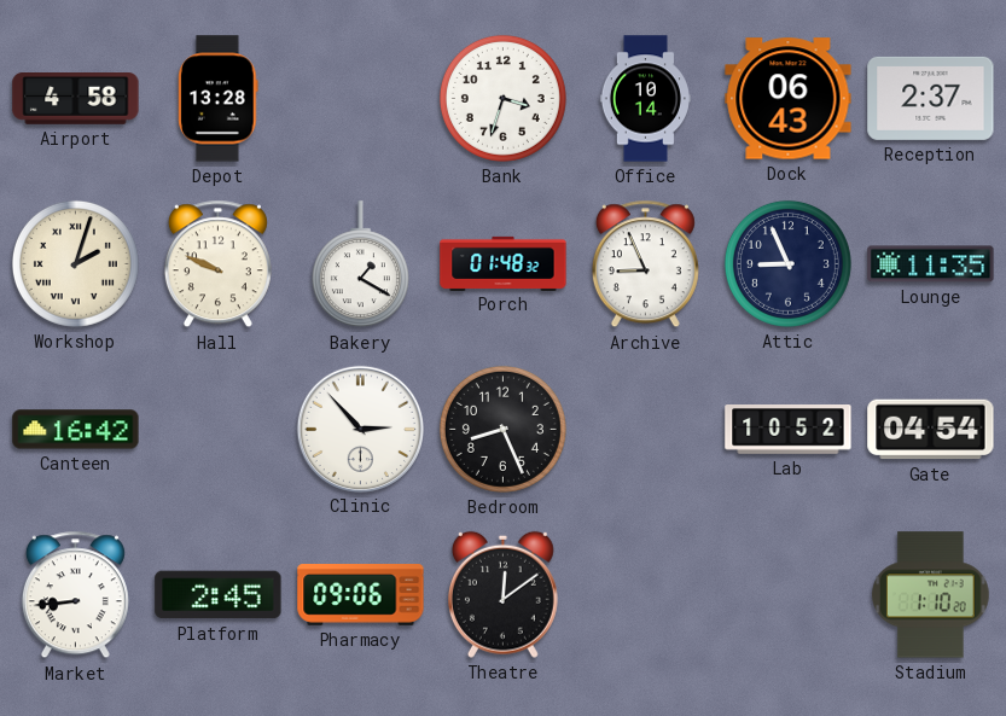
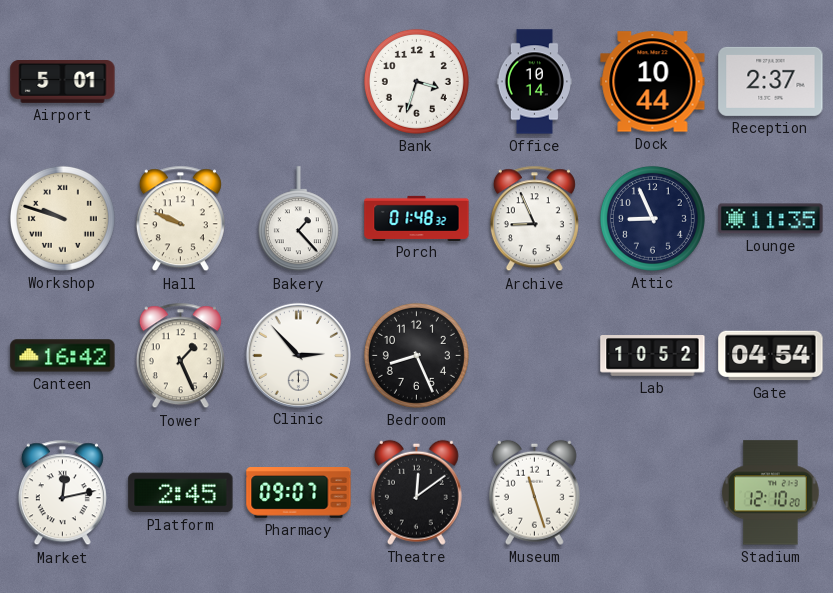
Airport: 4:58 -> 5:01
Depot: 13:28 -> none
Dock: 06:43 -> 10:44
Workshop: 2:03 -> 9:48
Bakery: 1:20 -> 1:23
Tower: none -> 1:26
Market: 8:44 -> 12:13
Pharmacy: 09:06 -> 09:07
Museum: none -> 11:27
Stadium: 1:10 -> 12:10
